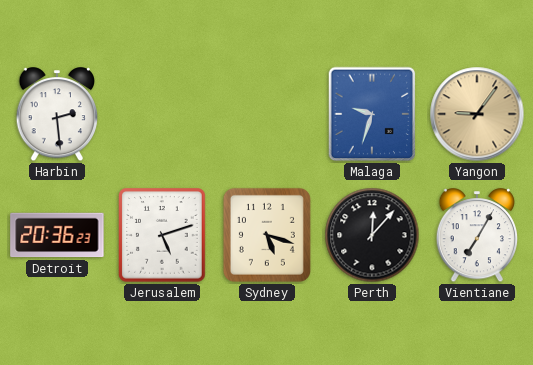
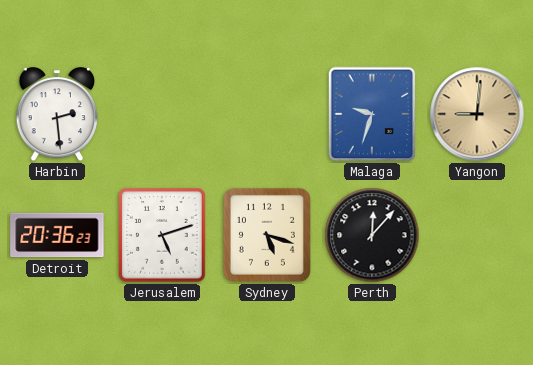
Yangon: 9:06 -> 9:01
Vientiane: 7:05 -> none
